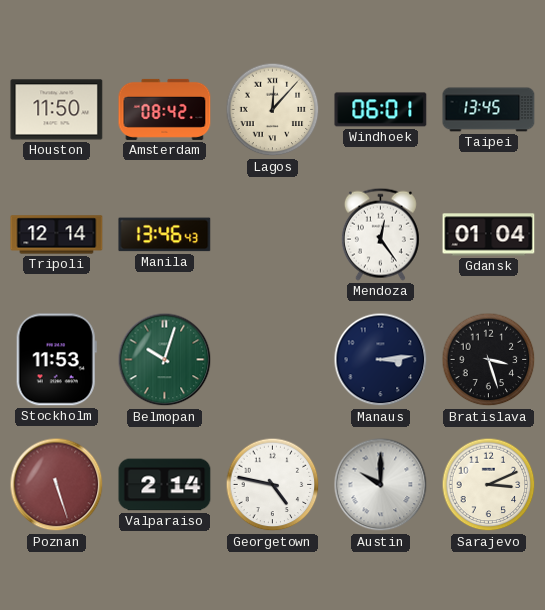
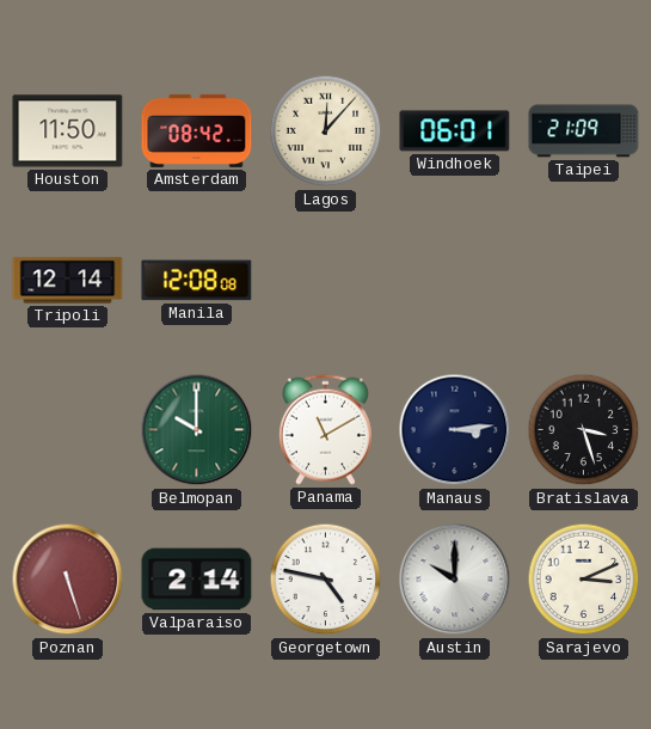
Taipei: 13:45 -> 21:09
Manila: 13:46 -> 12:08
Mendoza: 12:24 -> none
Gdansk: 01:04 -> none
Stockholm: 11:53 -> none
Belmopan: 10:03 -> 10:00
Panama: none -> 11:10
